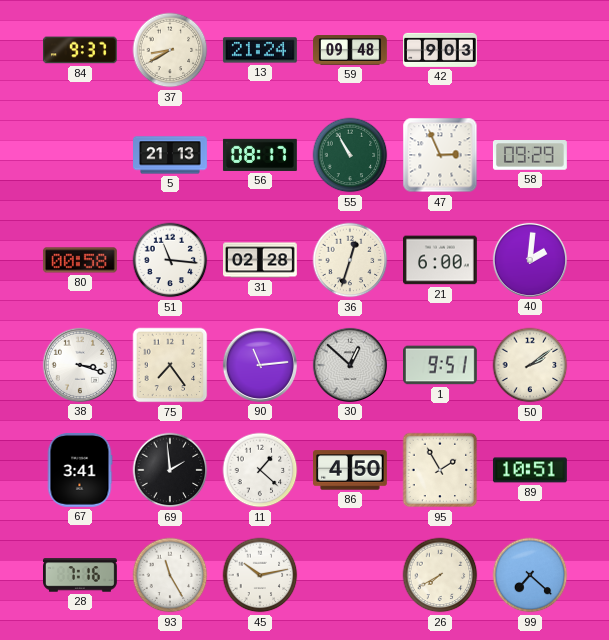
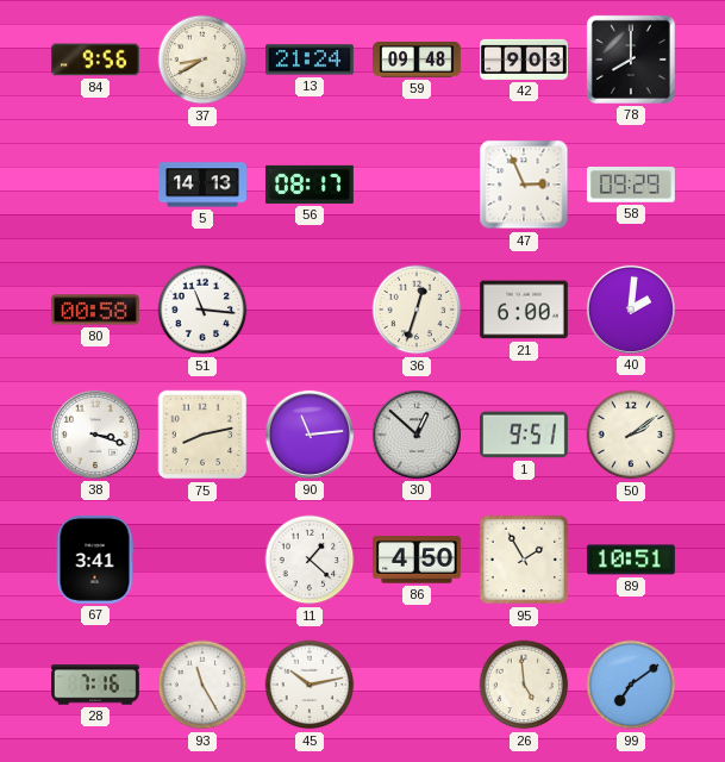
84: 9:37 -> 9:56
78: none -> 8:00
5: 21:13 -> 14:13
55: 10:55 -> none
31: 02:28 -> none
75: 7:24 -> 8:13
69: 1:59 -> none
26: 7:40 -> 4:59
99: 7:22 -> 7:09
